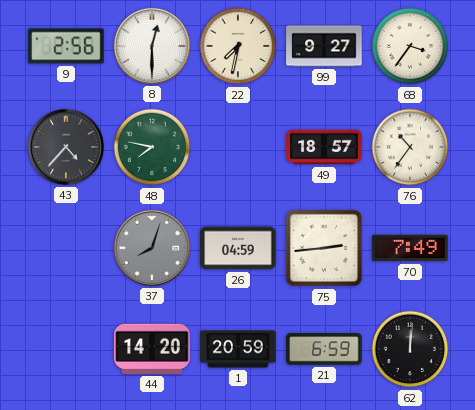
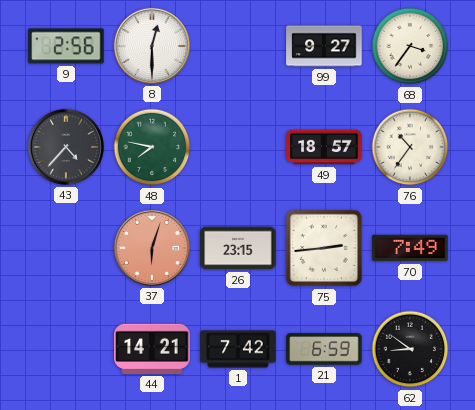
22: 7:32 -> none
37: 8:03 -> 6:03
37 dial: grey -> salmon
26: 04:59 -> 23:15
44: 14:20 -> 14:21
1: 20:59 -> 7:42
62: 12:01 -> 8:51
